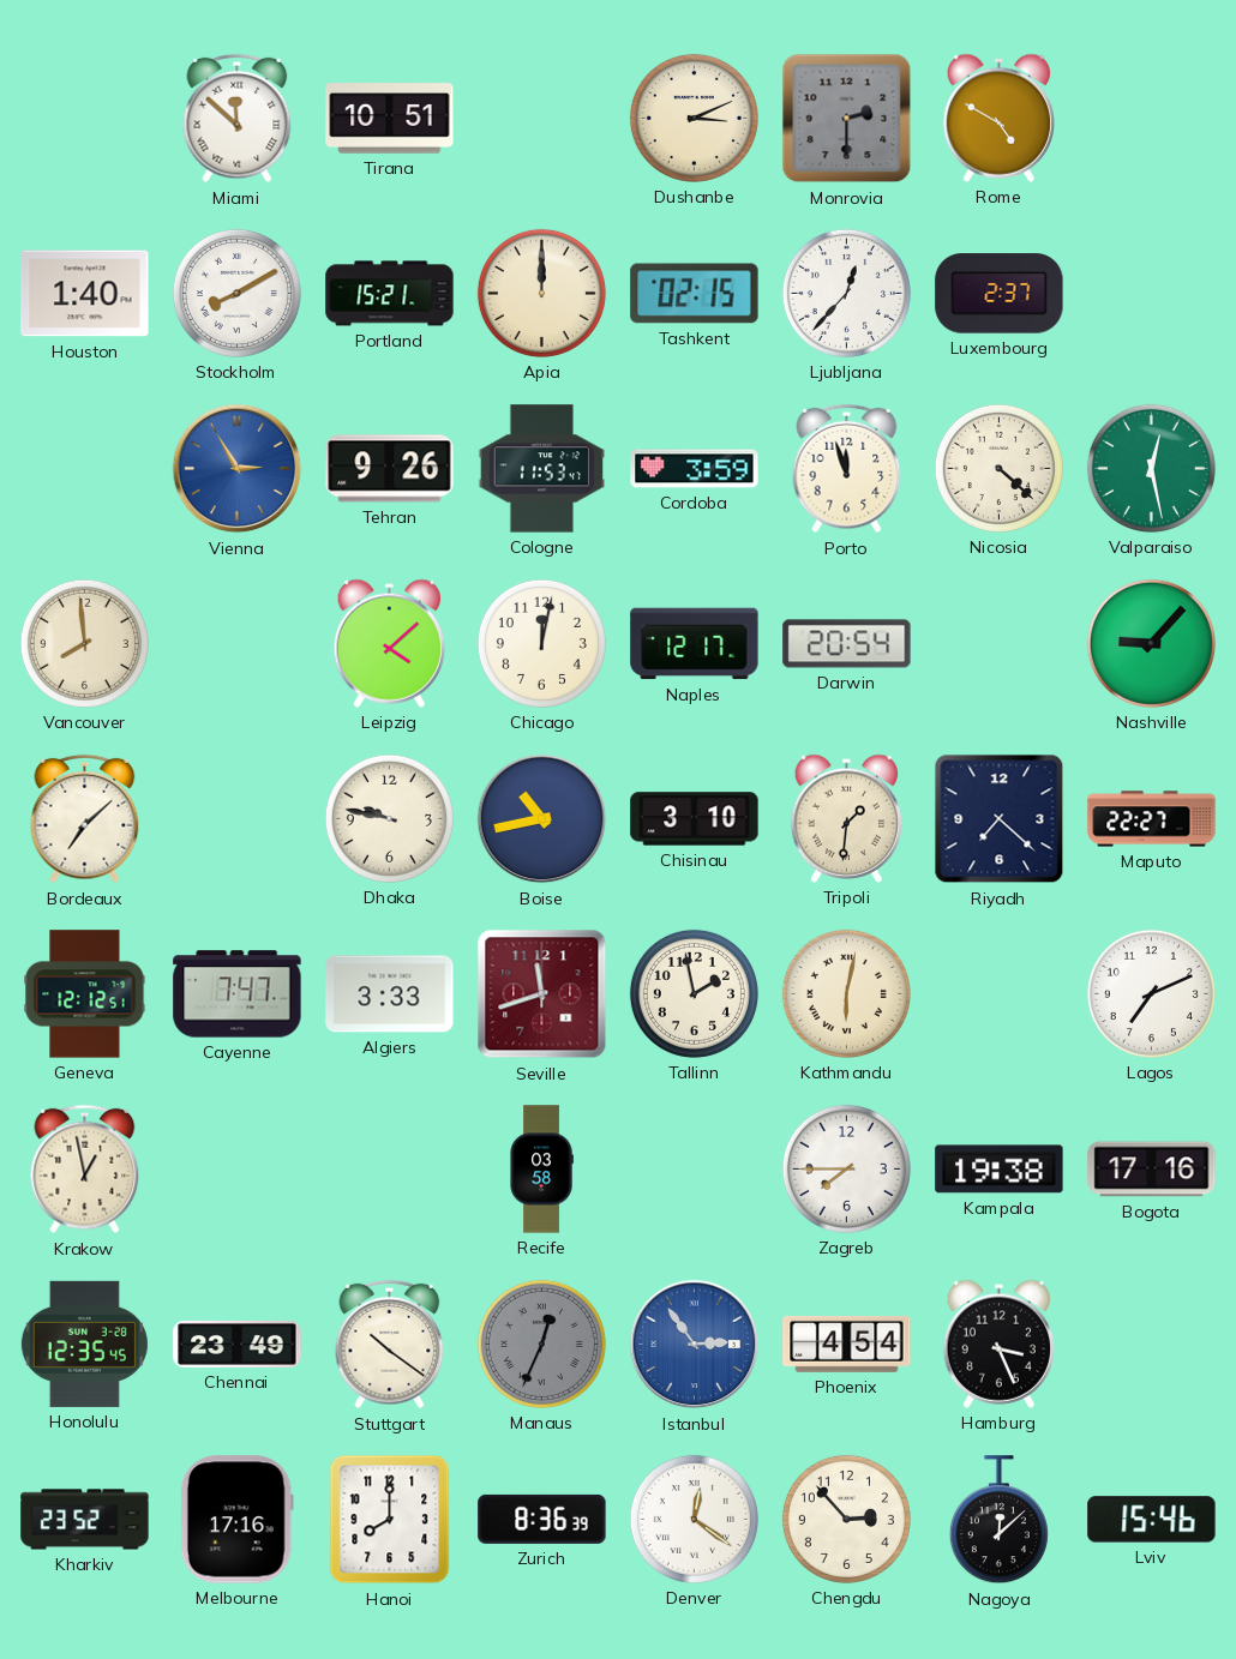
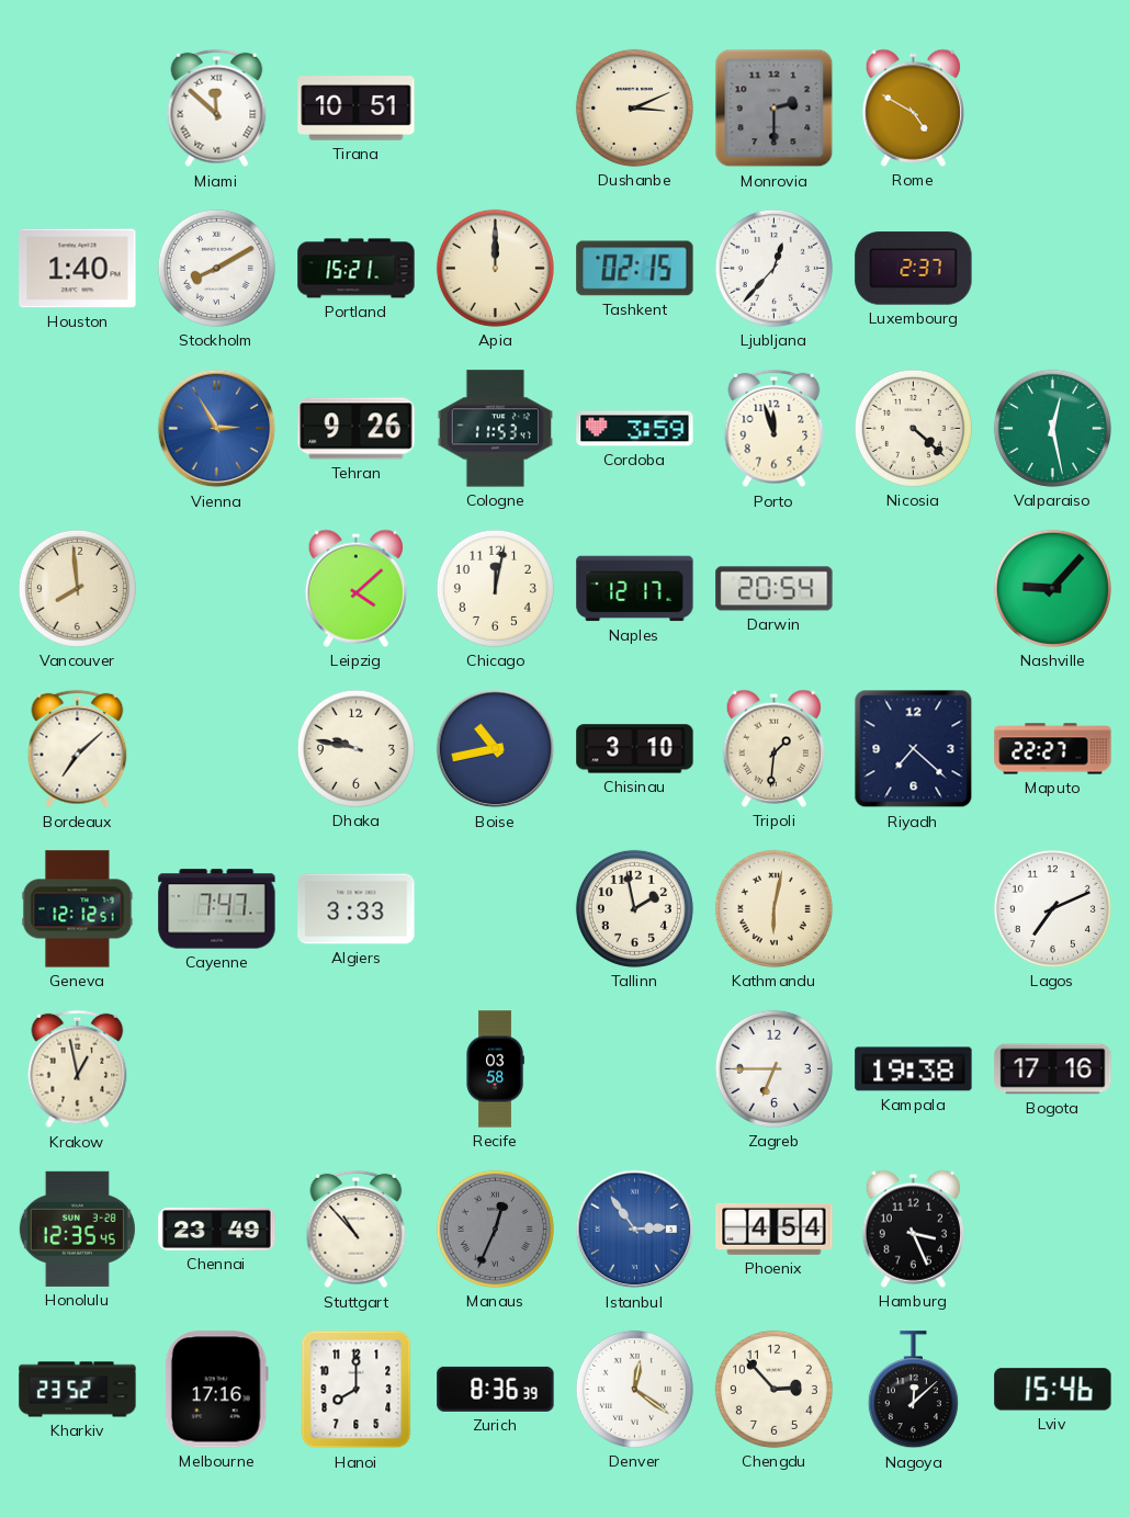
Seville: 11:42 -> none
Zagreb: 7:45 -> 6:45
Stuttgart: 10:21 -> 10:53
